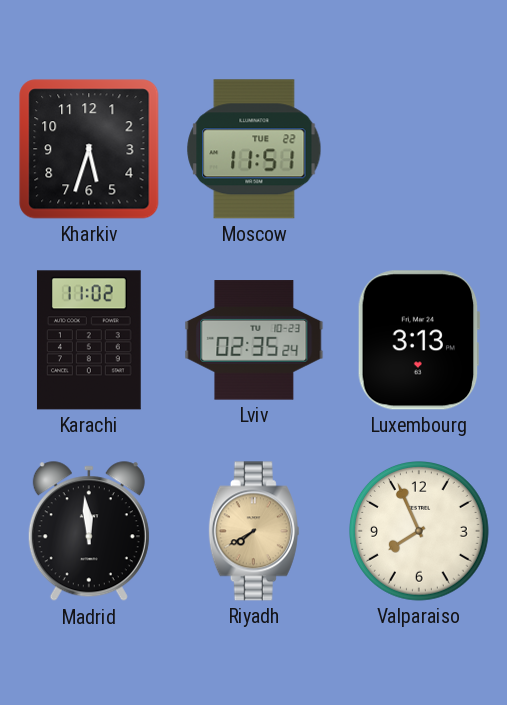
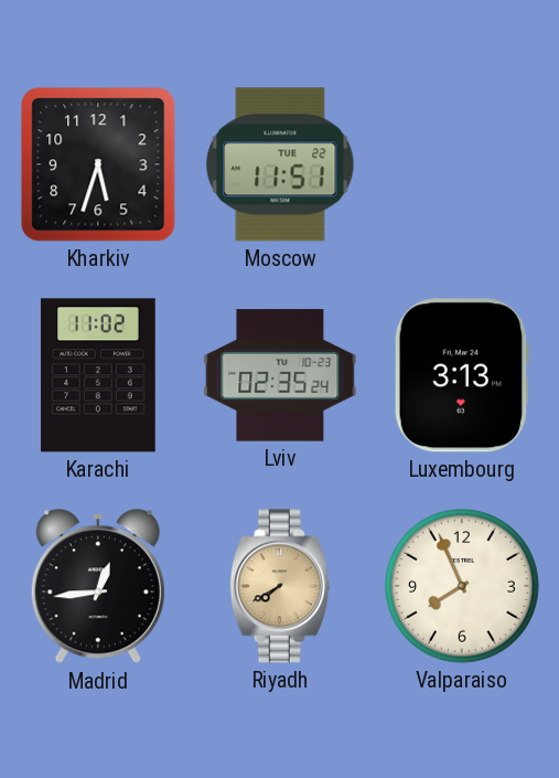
Madrid: 11:59 -> 12:44
